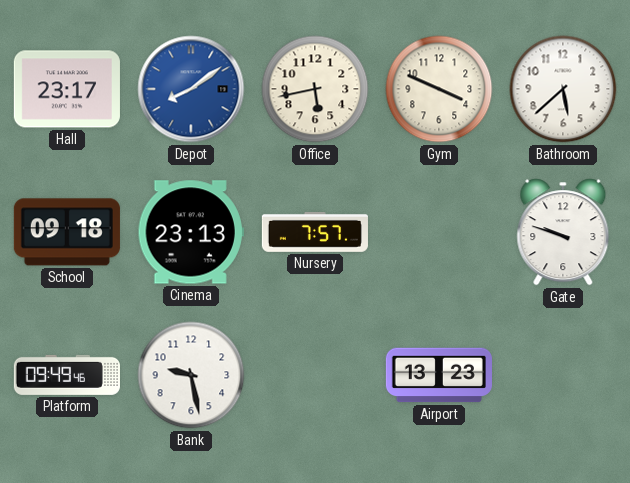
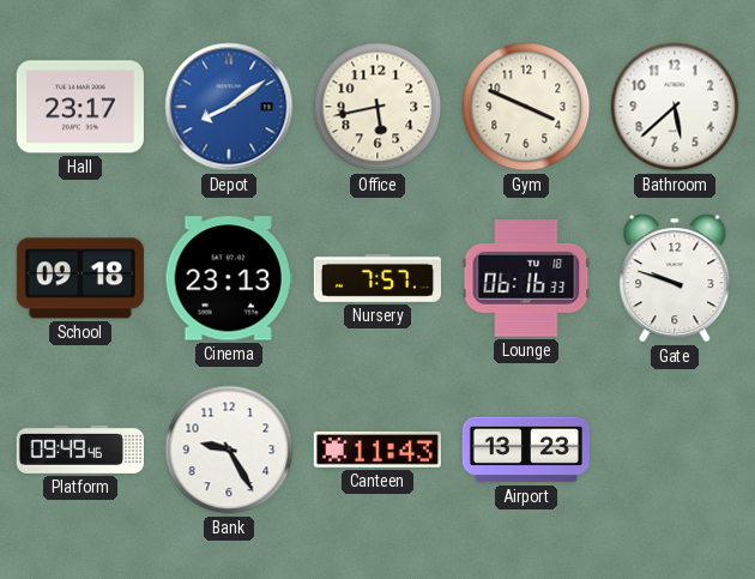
Lounge: none -> 06:16
Bank: 9:28 -> 9:25
Canteen: none -> 11:43
